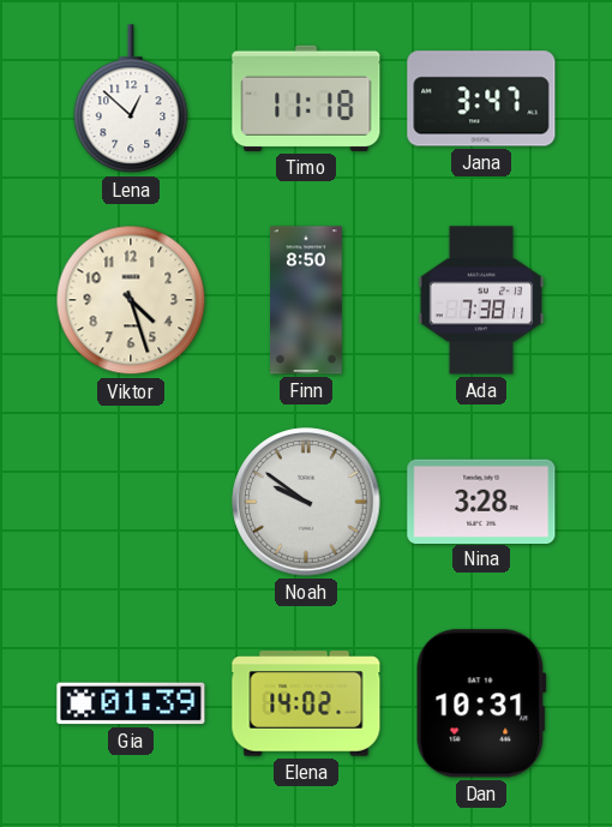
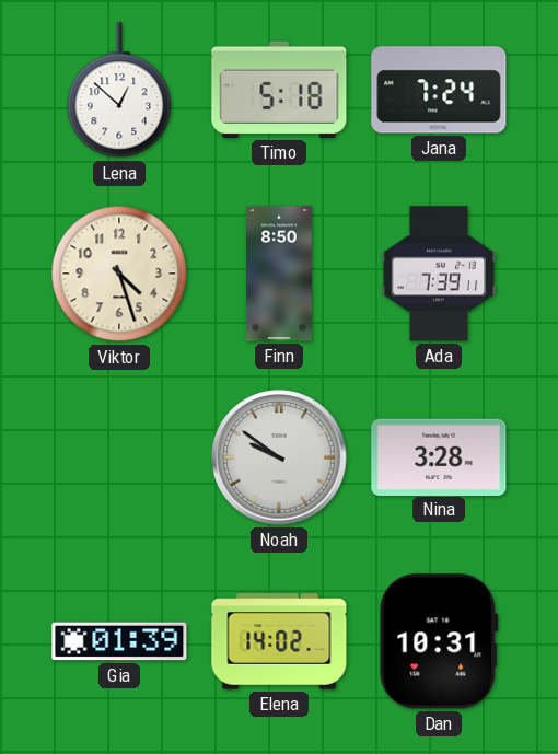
Timo: 11:18 -> 5:18
Jana: 3:47 -> 7:24
Ada: 7:38 -> 7:39
